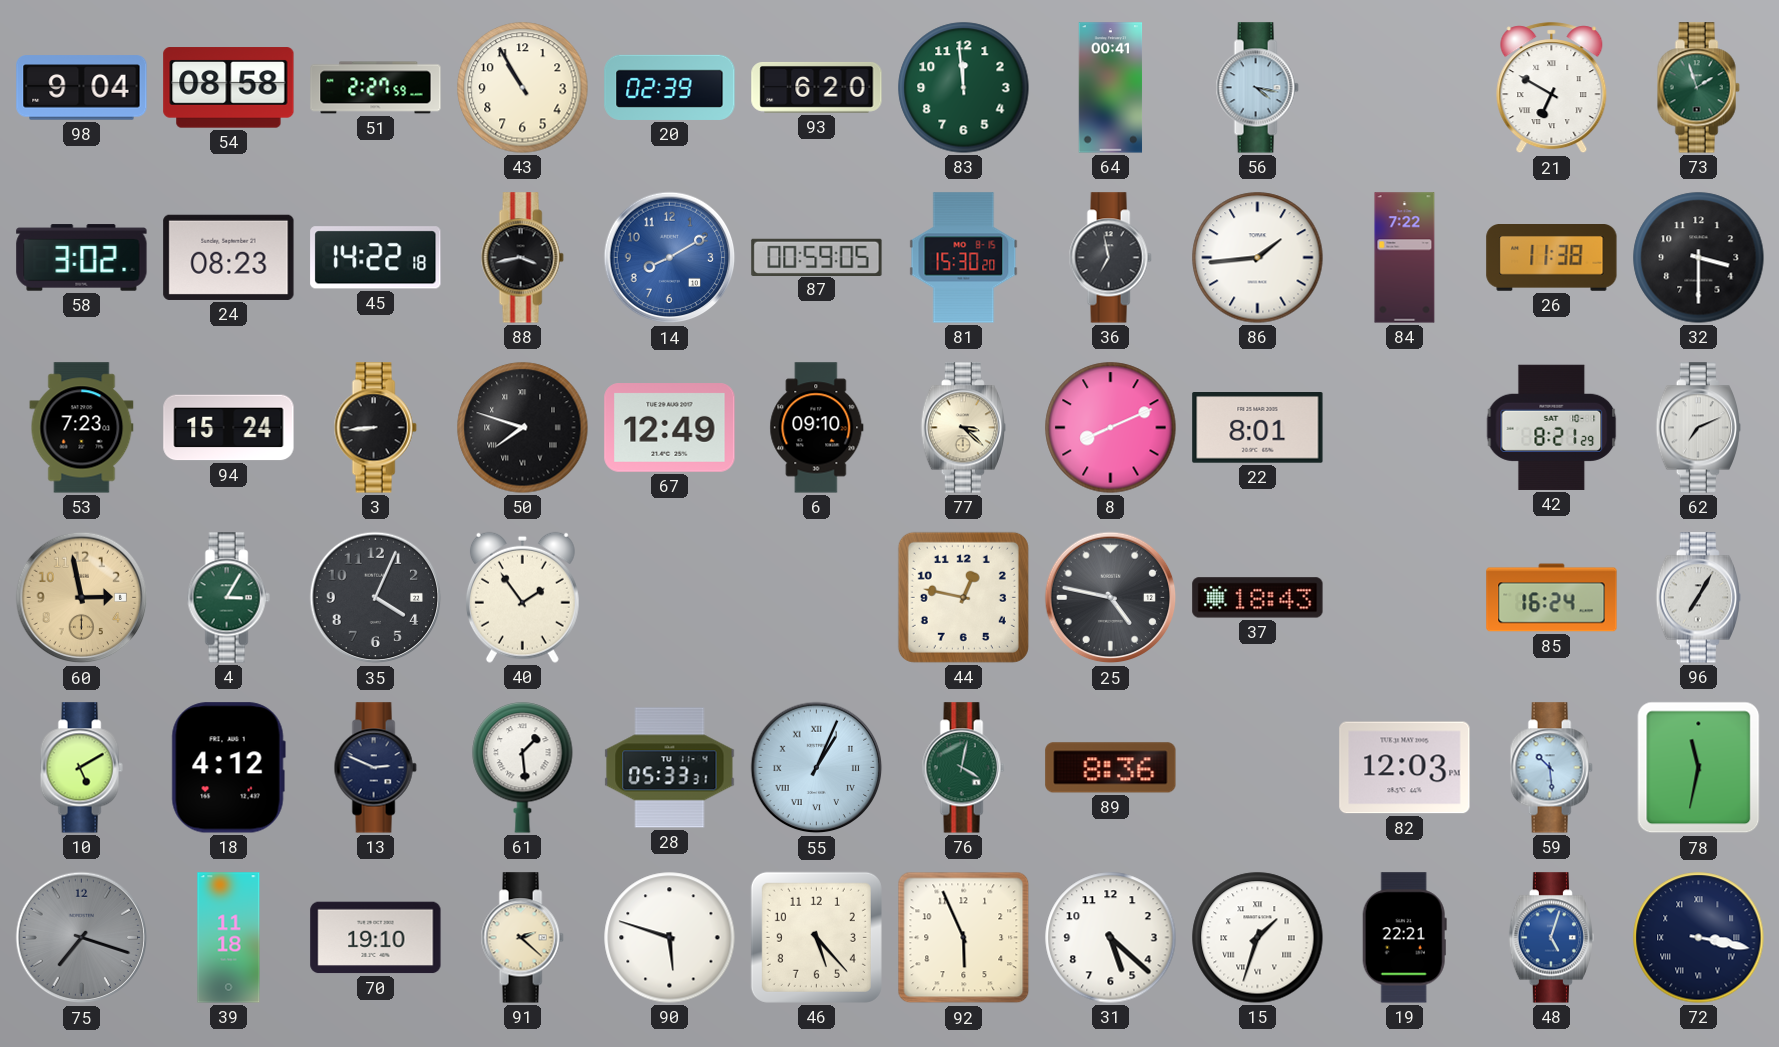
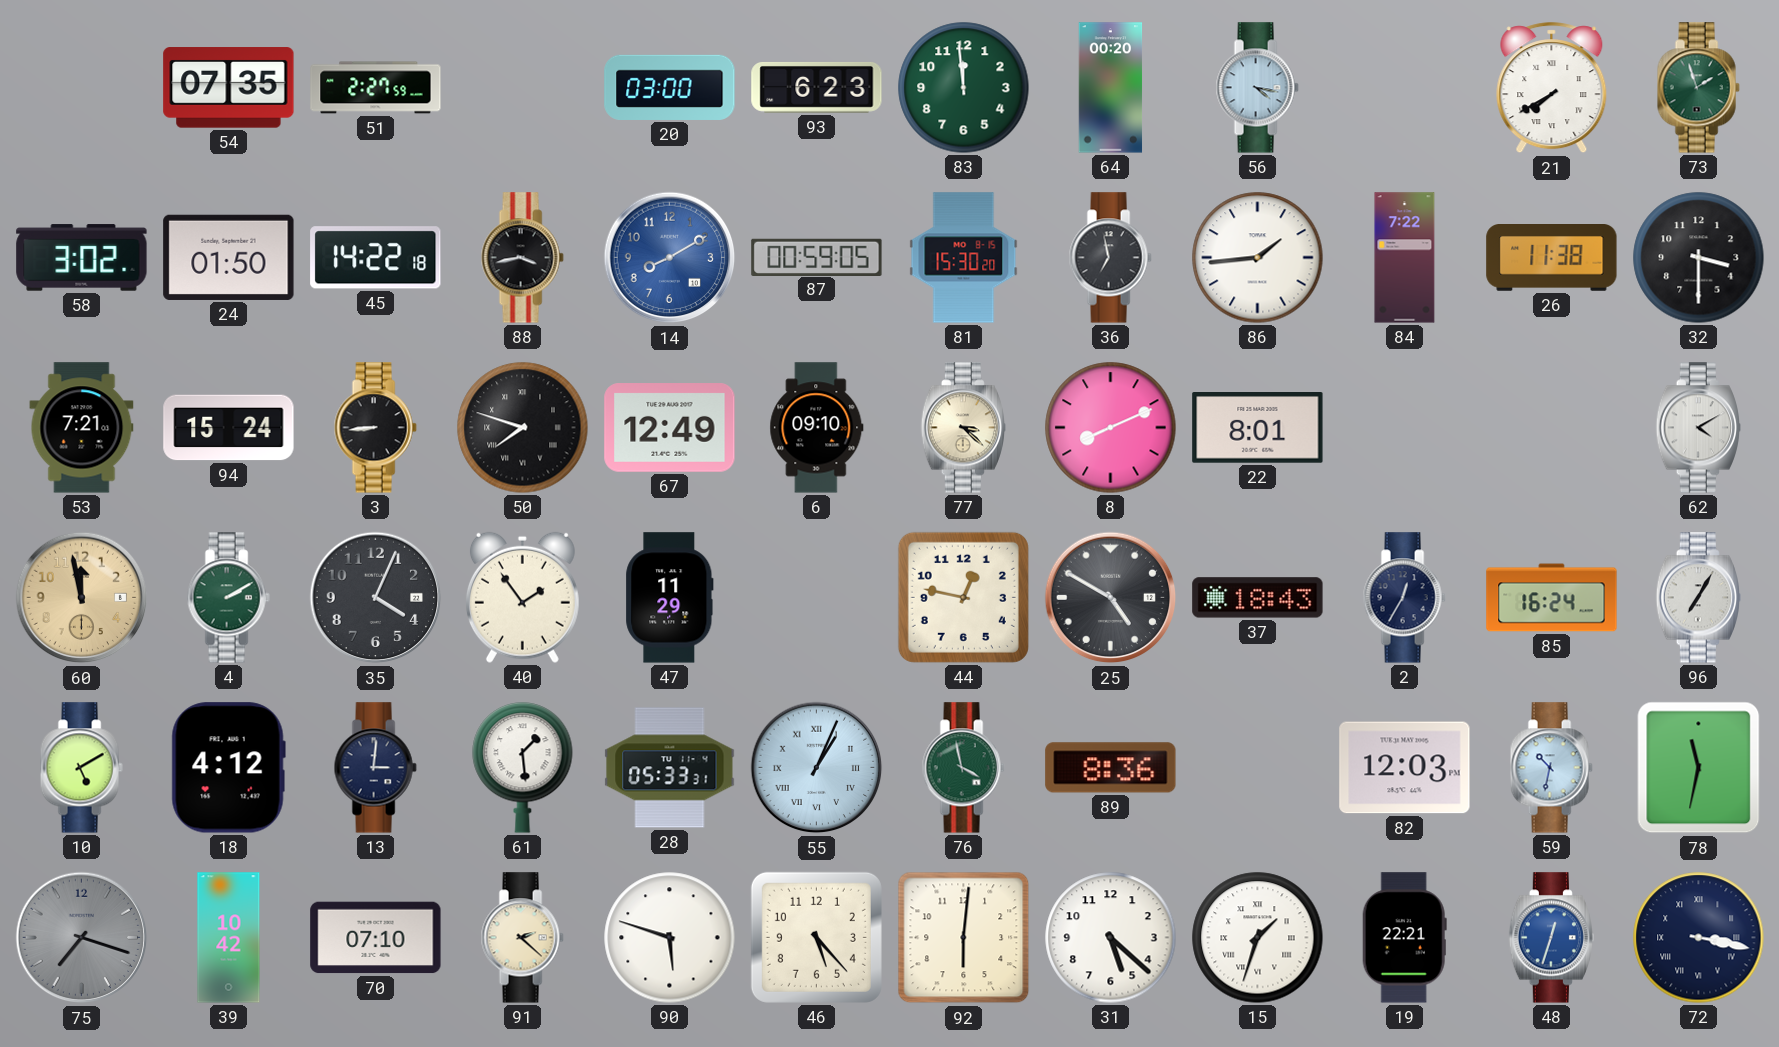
98: 9:04 -> none
54: 08:58 -> 07:35
43: 10:55 -> none
20: 02:39 -> 03:00
93: 6:20 -> 6:23
64: 00:41 -> 00:20
21: 6:50 -> 7:40
24: 08:23 -> 01:50
53: 7:23 -> 7:21
42: 8:21 -> none
62: 7:11 -> 4:10
60: 2:58 -> 11:58
4: 3:05 -> 2:10
47: none -> 11:29
25: 4:47 -> 4:50
2: none -> 12:35
13: 2:49 -> 3:01
76: 4:02 -> 3:58
59: 10:29 -> 10:32
39: 11:18 -> 10:42
70: 19:10 -> 07:10
92: 5:56 -> 6:01
48: 5:03 -> 12:33
